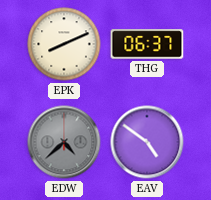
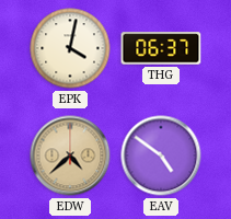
EPK: 8:11 -> 4:02
EDW dial: grey -> champagne
